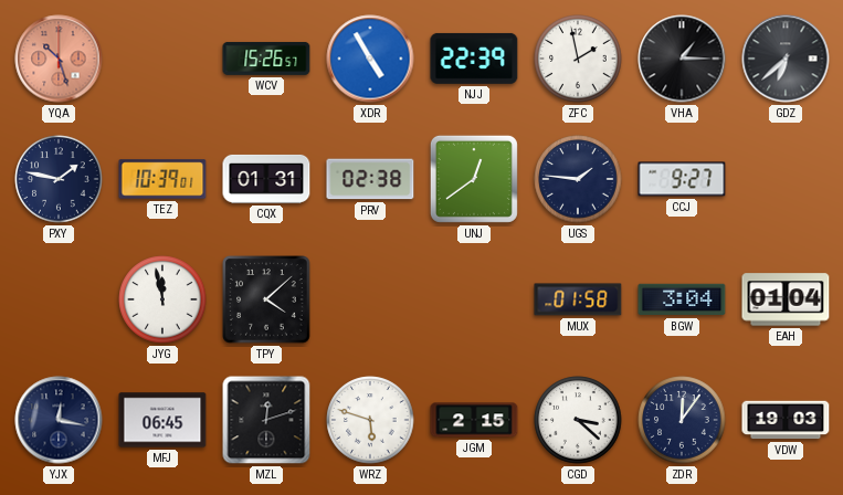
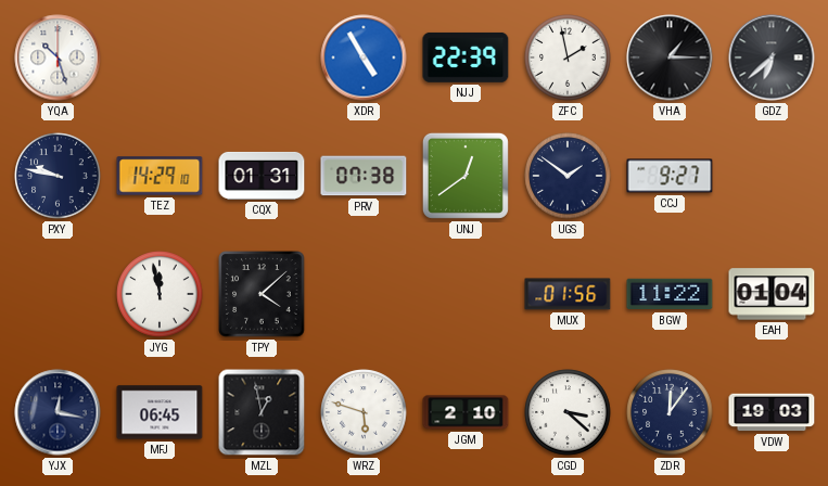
YQA dial: salmon -> white
WCV: 15:26 -> none
PXY: 1:47 -> 9:47
TEZ: 10:39 -> 14:29
PRV: 02:38 -> 07:38
UGS: 1:46 -> 1:51
MUX: 01:58 -> 01:56
BGW: 3:04 -> 11:22
MZL: 12:12 -> 12:58
JGM: 2:15 -> 2:10
